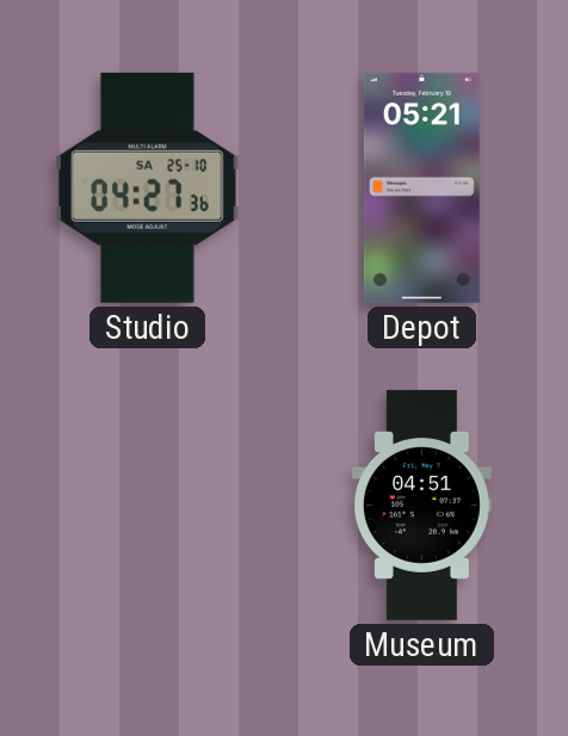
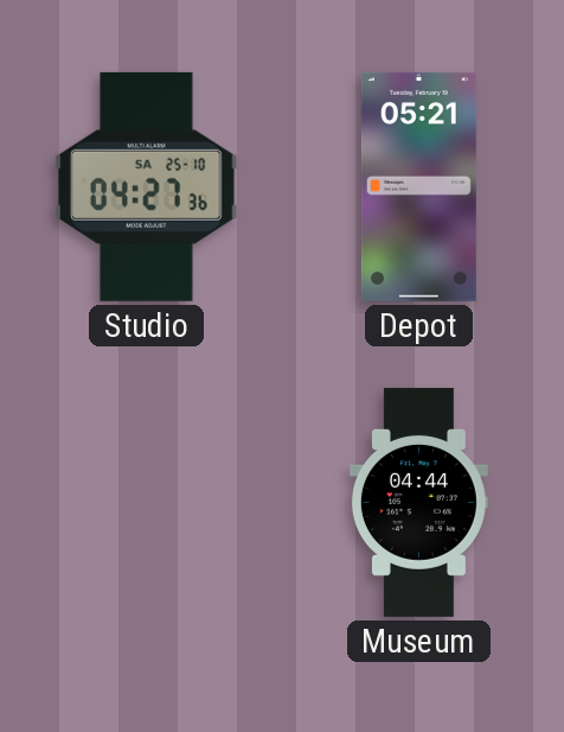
Museum: 04:51 -> 04:44
